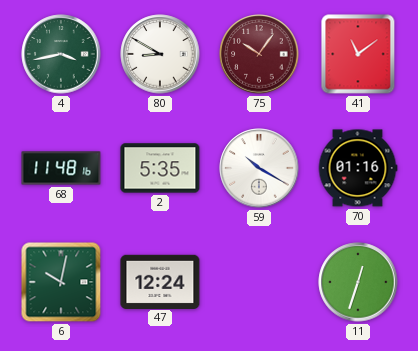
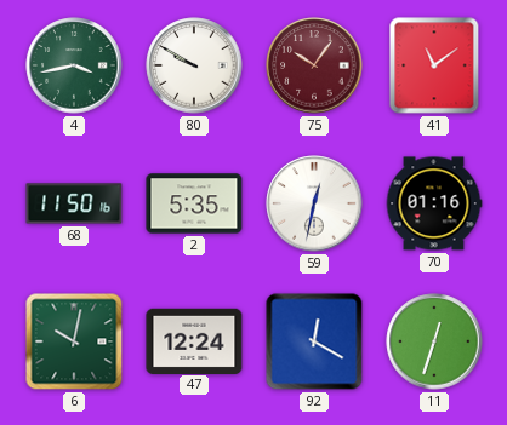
80: 8:50 -> 9:50
68: 11:48 -> 11:50
59: 10:20 -> 12:32
92: none -> 12:20
